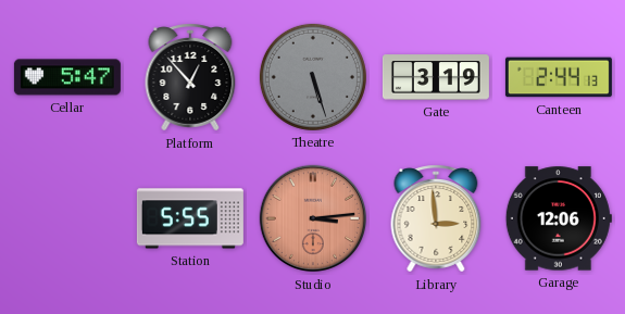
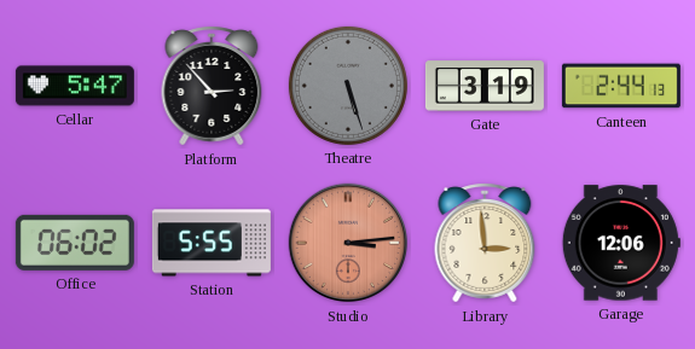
Platform: 12:53 -> 2:53
Office: none -> 06:02
